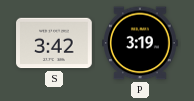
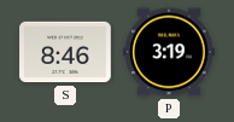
S: 3:42 -> 8:46
